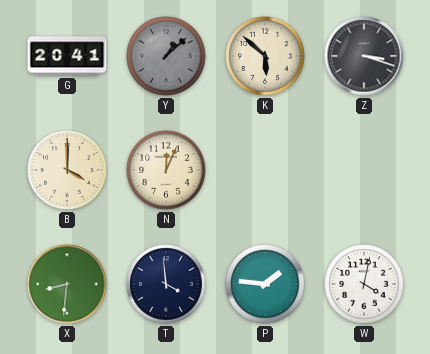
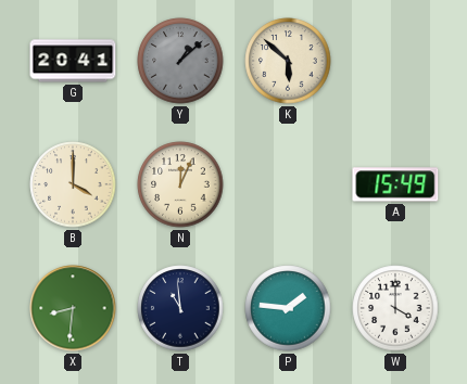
Z: 3:18 -> none
A: none -> 15:49
T: 3:59 -> 10:59
W: 4:02 -> 4:00
